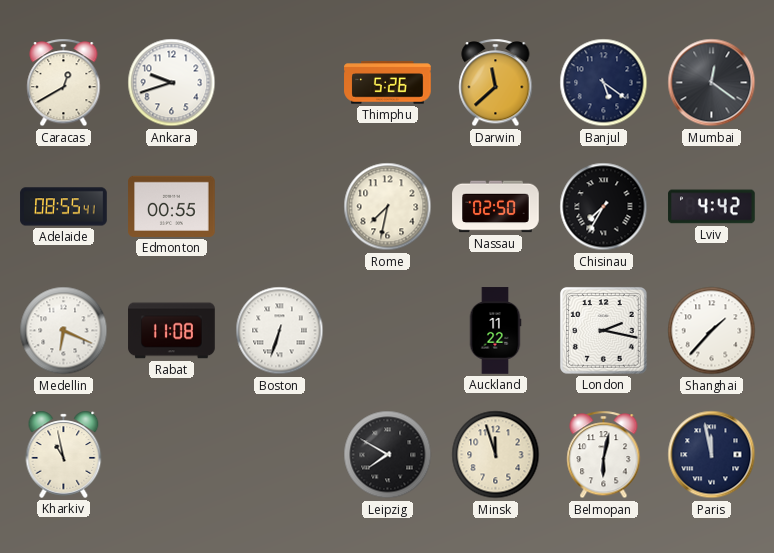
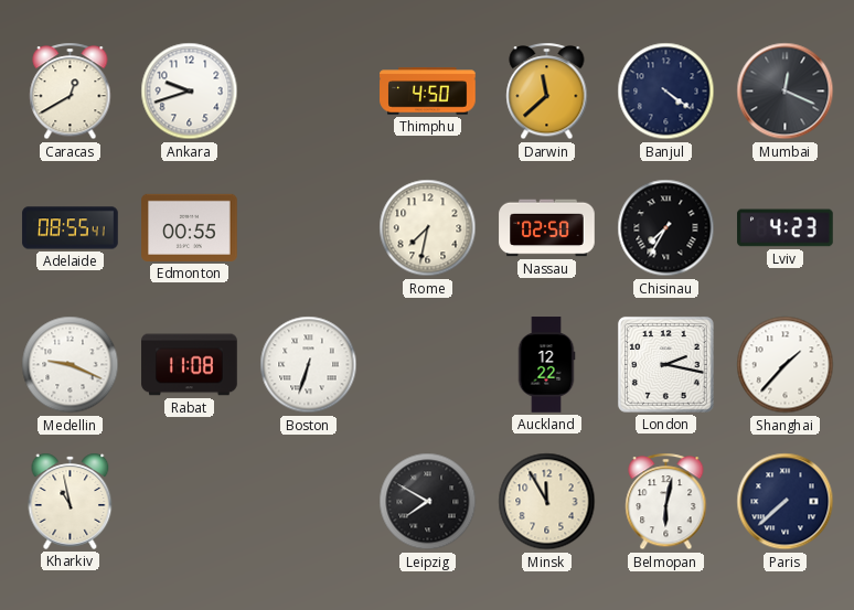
Thimphu: 5:26 -> 4:50
Banjul: 5:21 -> 4:21
Mumbai: 12:21 -> 12:19
Lviv: 4:42 -> 4:23
Medellin: 6:19 -> 9:19
Auckland: 11:22 -> 12:22
Minsk: 11:57 -> 11:55
Paris: 11:58 -> 7:38
